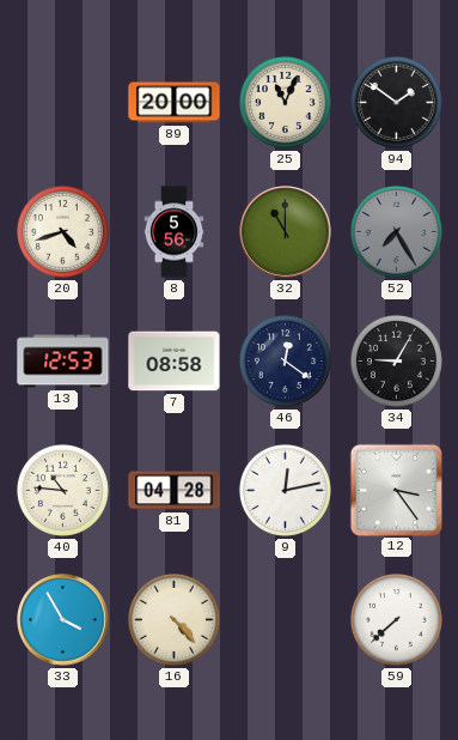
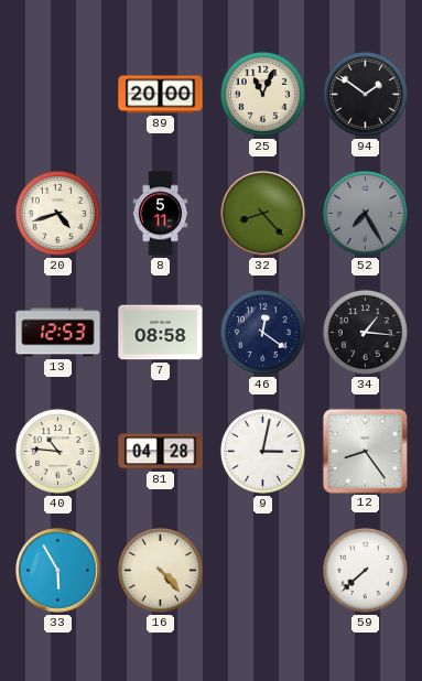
8: 5:56 -> 5:11
32: 11:00 -> 8:23
34: 9:05 -> 1:16
9: 12:13 -> 3:02
12: 3:24 -> 8:24
33: 3:55 -> 5:55
